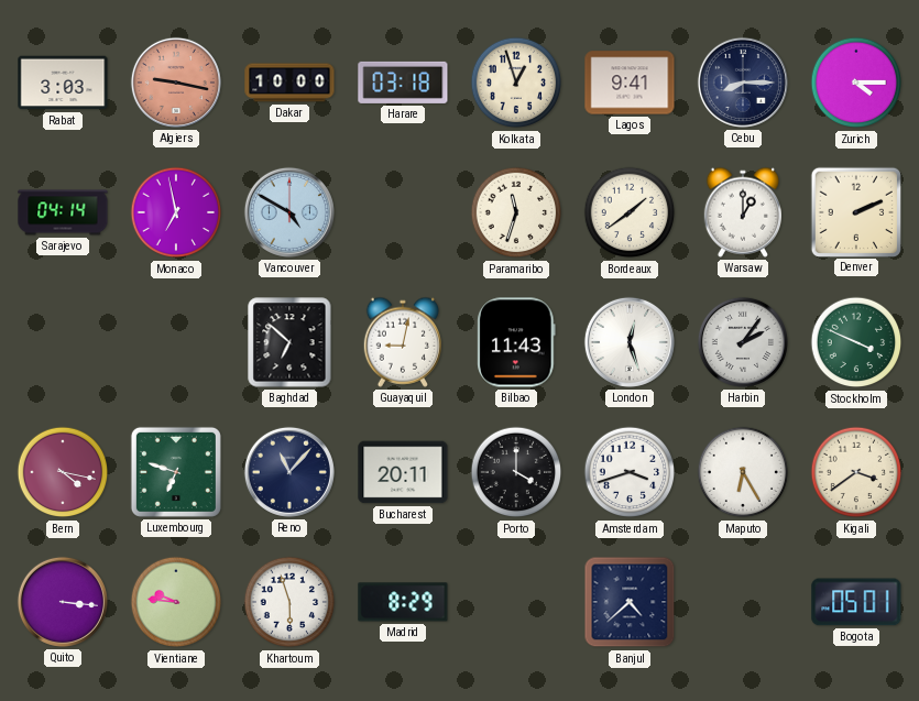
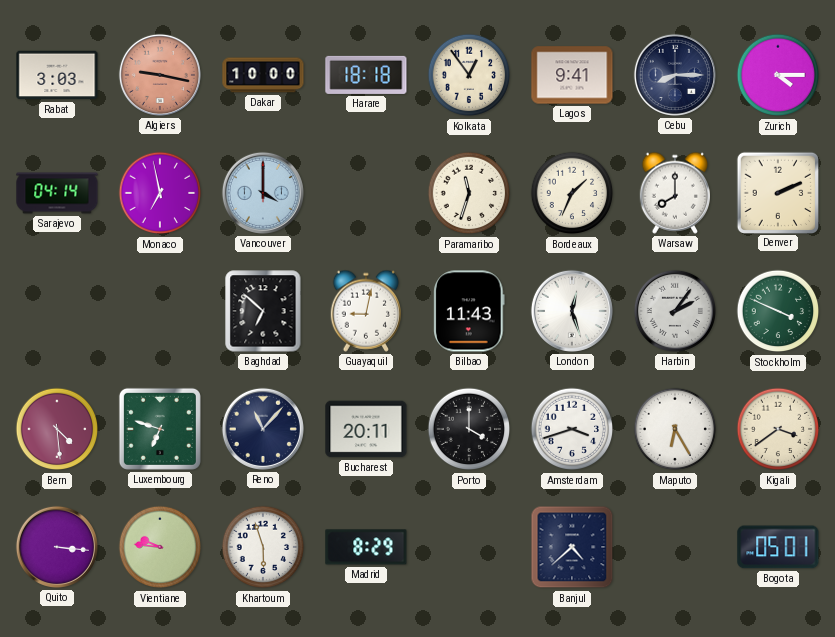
Harare: 03:18 -> 18:18
Kolkata: 12:57 -> 12:54
Vancouver: 4:50 -> 4:00
Bordeaux: 1:39 -> 1:34
Warsaw: 1:00 -> 8:00
Bern: 4:17 -> 4:29
